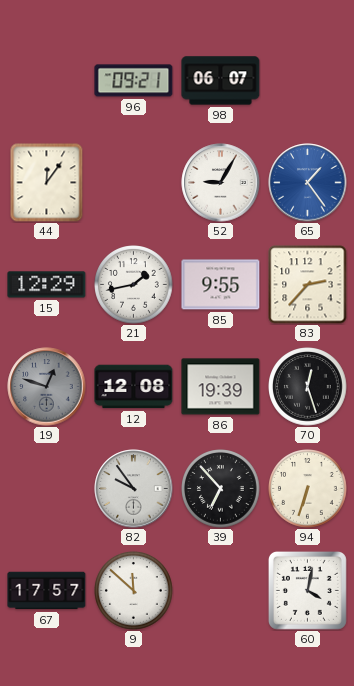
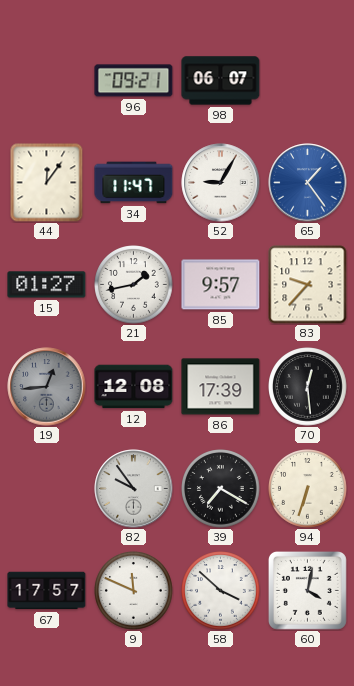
34: none -> 11:47
15: 12:29 -> 01:27
85: 9:55 -> 9:57
83: 2:37 -> 9:37
19: 12:48 -> 12:44
86: 19:39 -> 17:39
70: 12:27 -> 12:29
39: 6:53 -> 7:20
9: 11:52 -> 11:49
58: none -> 3:52
